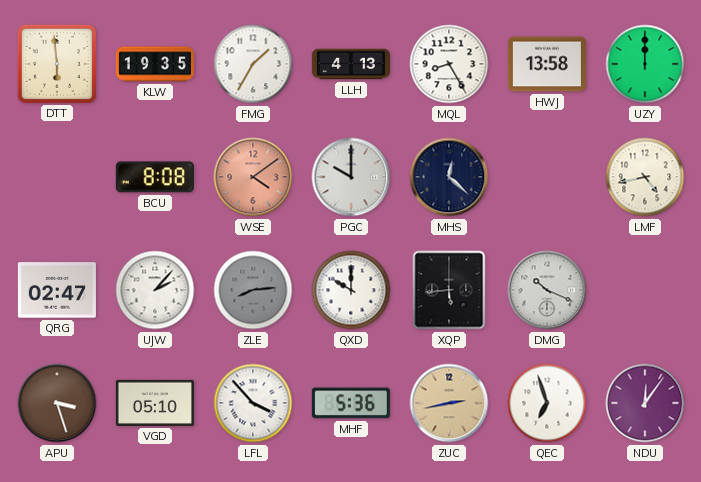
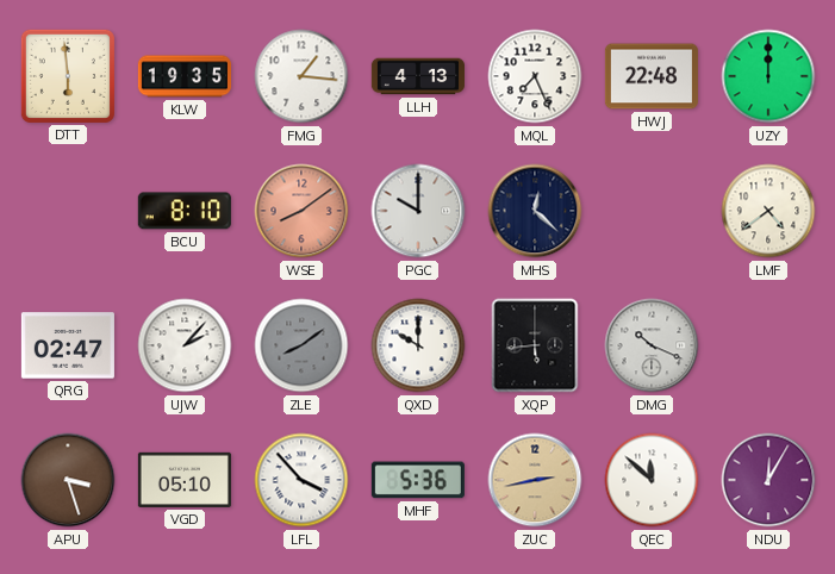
FMG: 1:35 -> 1:16
MQL: 8:25 -> 7:26
HWJ: 13:58 -> 22:48
BCU: 8:08 -> 8:10
WSE: 4:09 -> 8:09
LMF: 4:43 -> 4:39
ZLE: 8:14 -> 8:09
QEC: 6:57 -> 11:52
NDU: 12:06 -> 12:05
